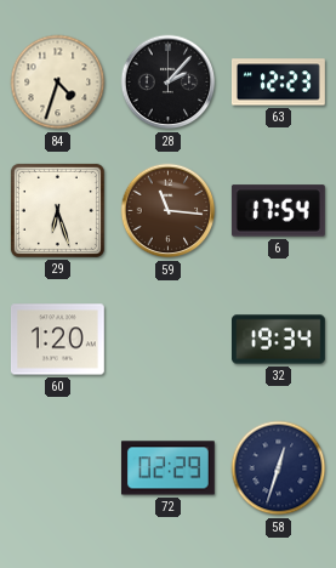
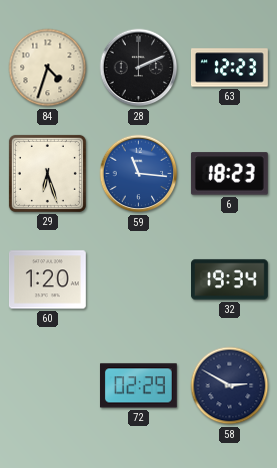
28: 2:07 -> 2:11
59 dial: brown -> blue
6: 17:54 -> 18:23
58: 12:33 -> 2:50
